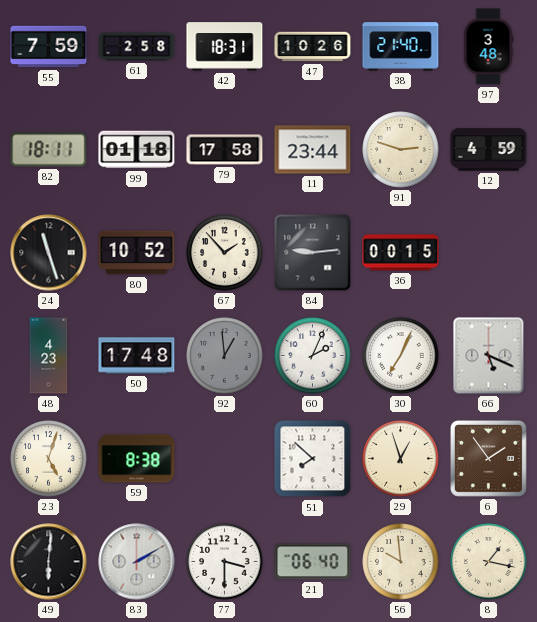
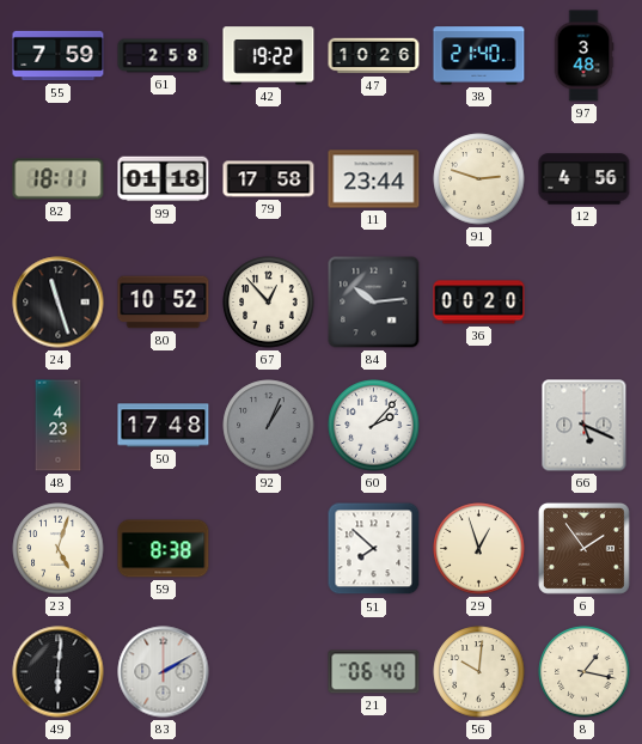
42: 18:31 -> 19:22
12: 4:59 -> 4:56
67: 1:53 -> 12:53
84: 9:14 -> 10:14
36: 00:15 -> 00:20
92: 12:59 -> 1:04
60: 2:04 -> 2:07
30: 7:04 -> none
77: 3:30 -> none
56: 9:59 -> 10:01
